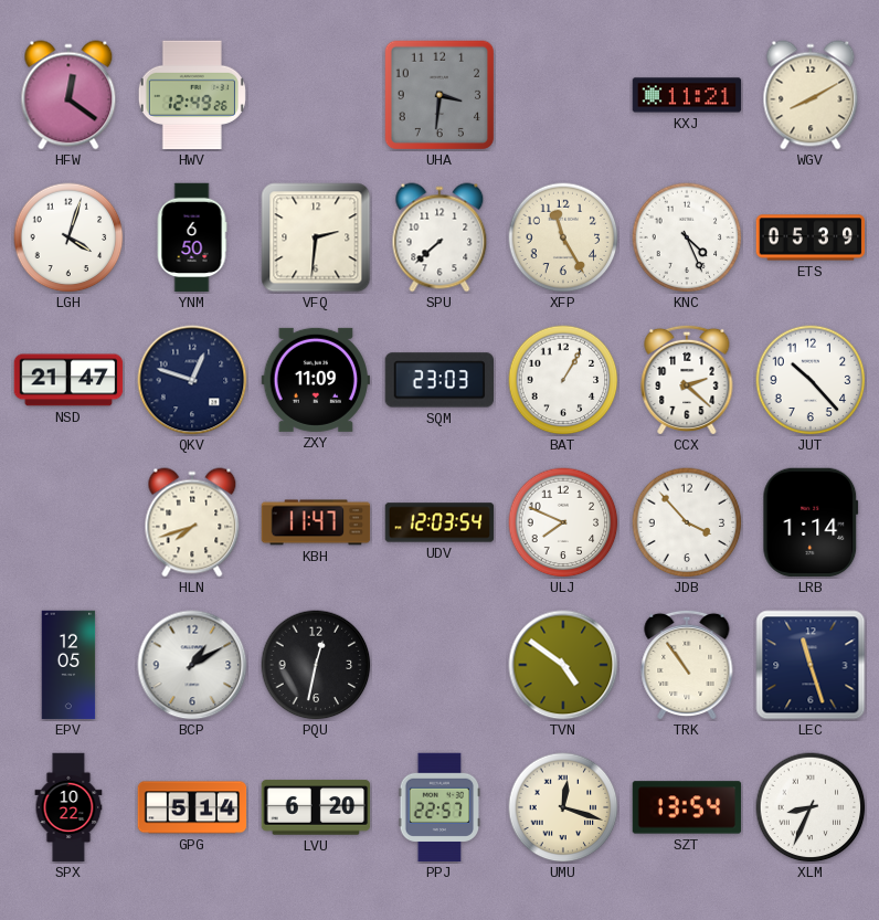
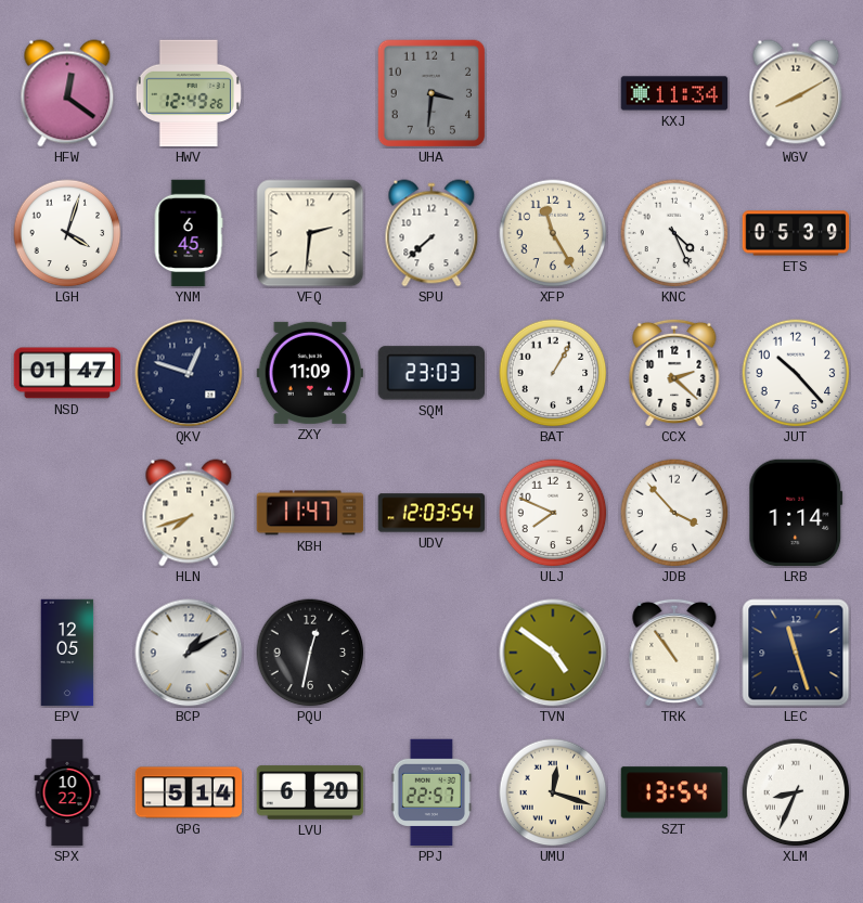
KXJ: 11:21 -> 11:34
YNM: 6:50 -> 6:45
NSD: 21:47 -> 01:47
